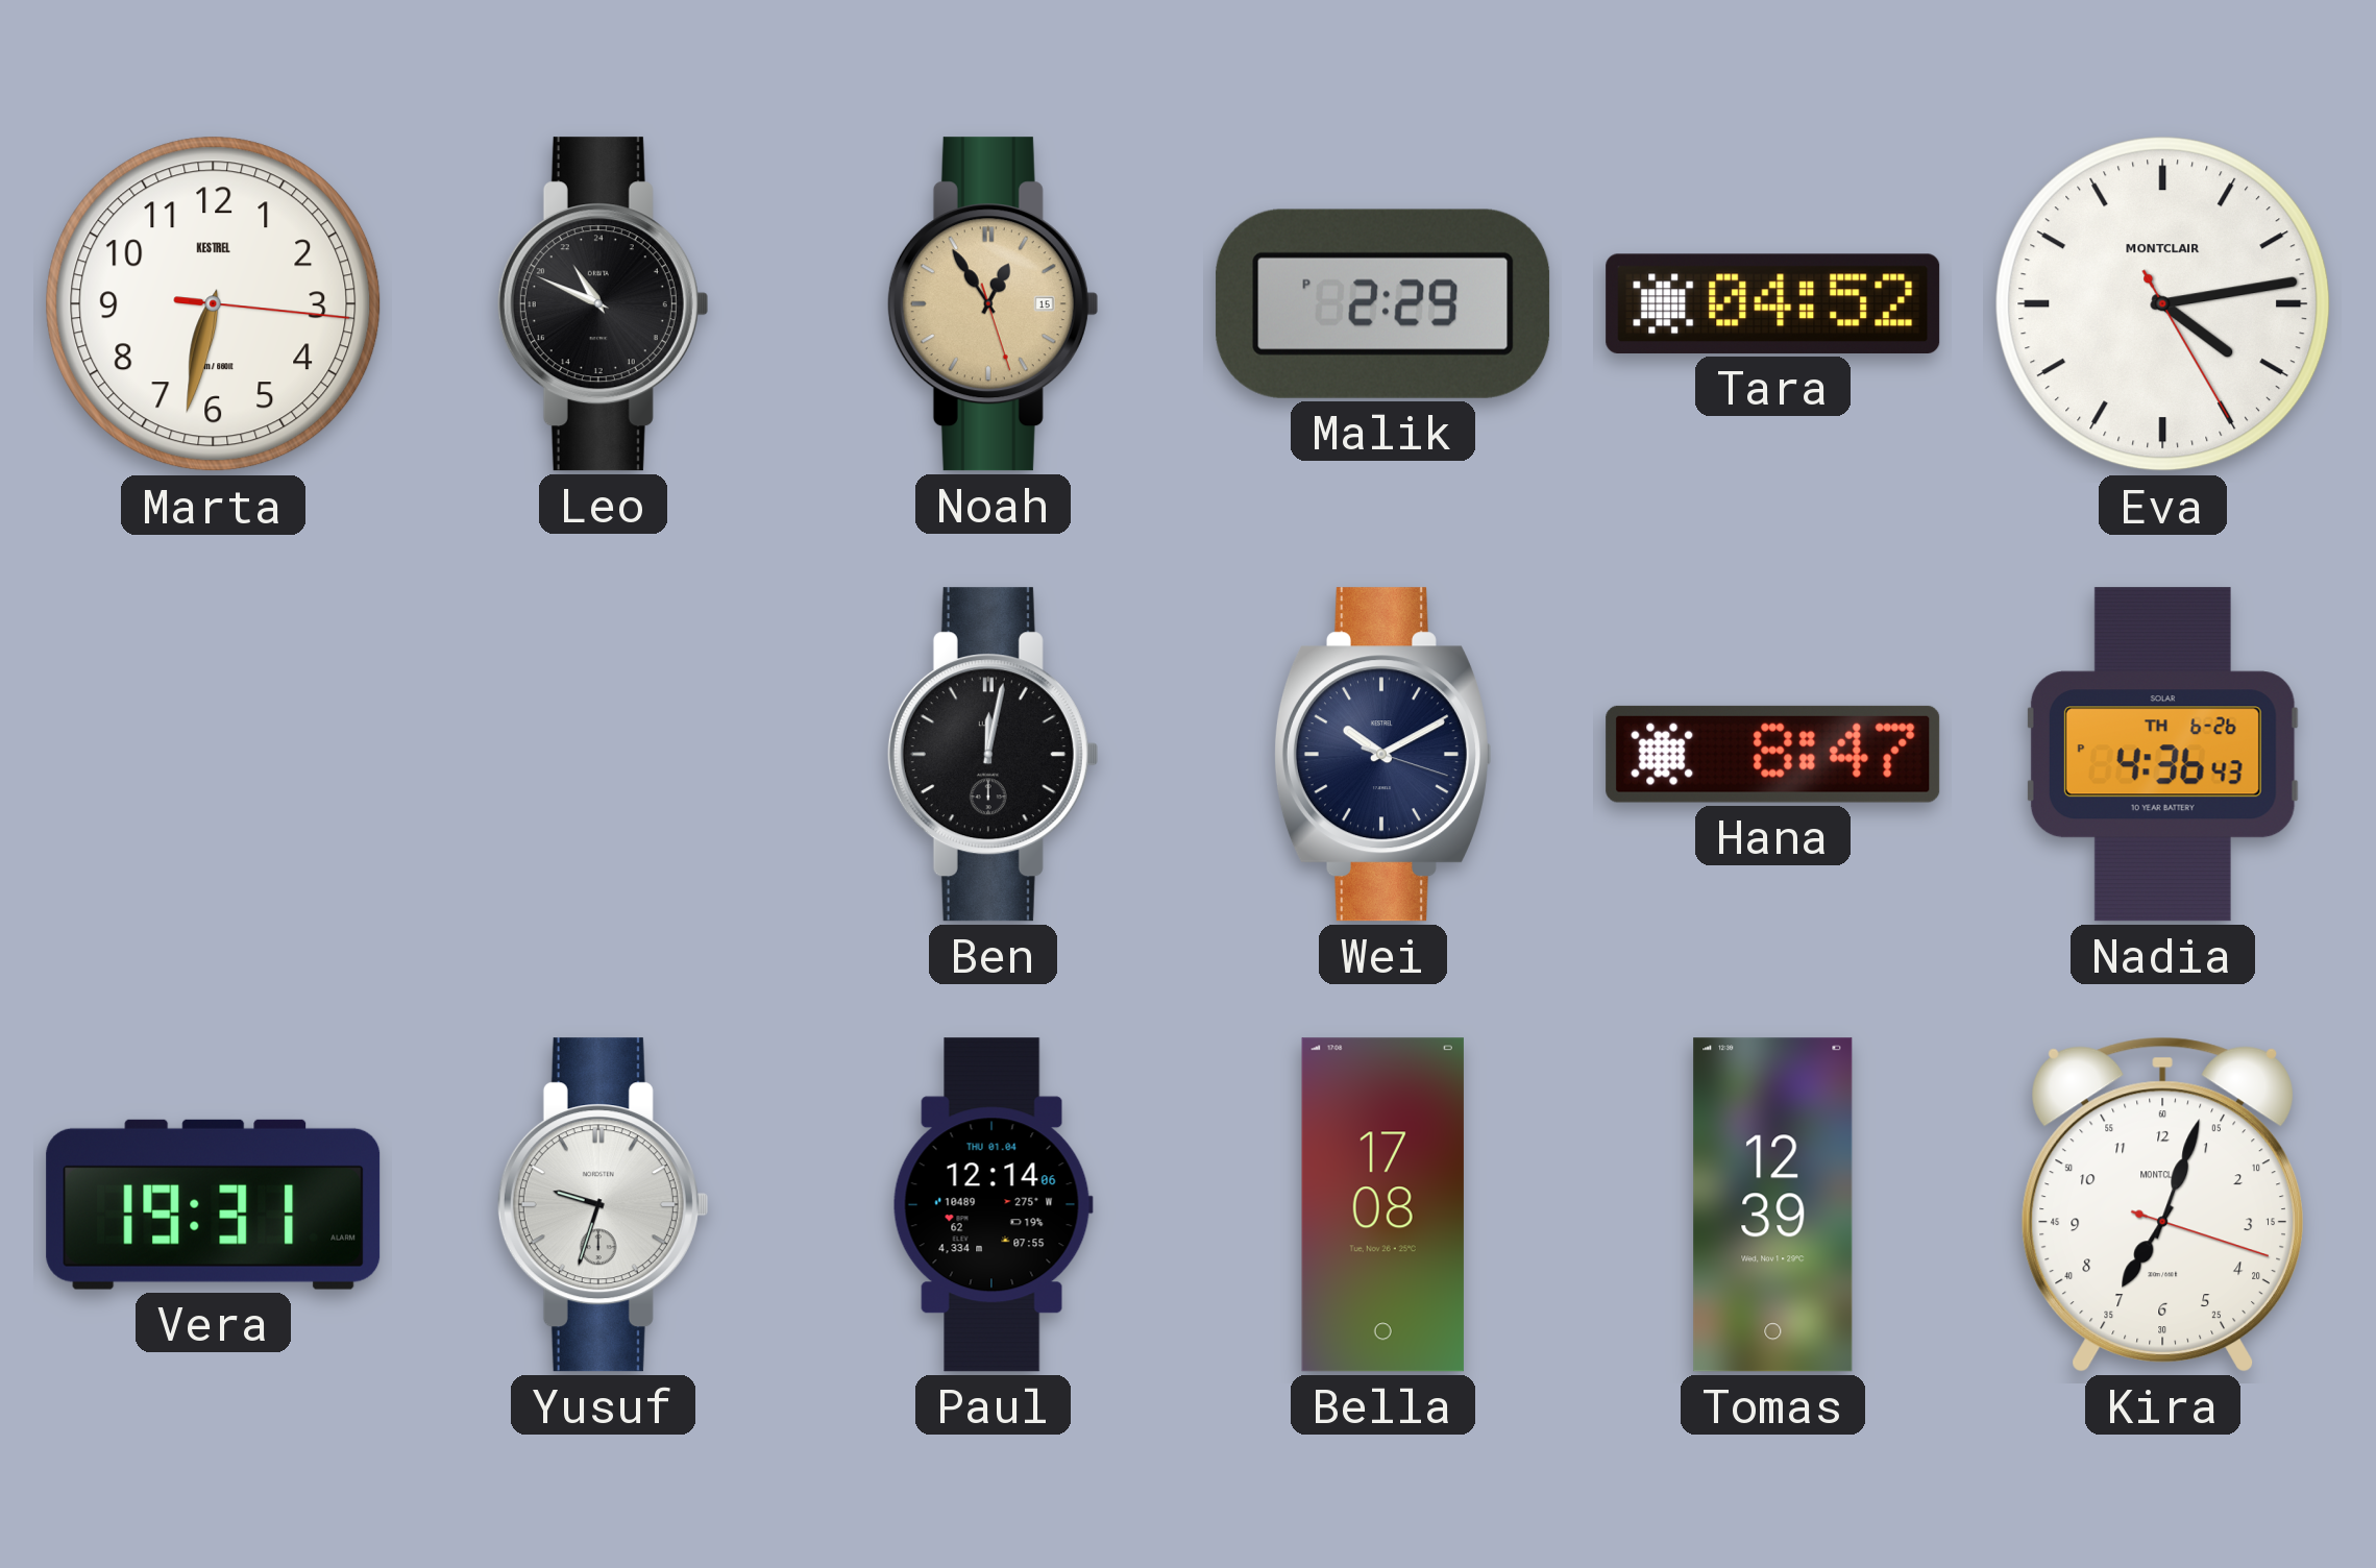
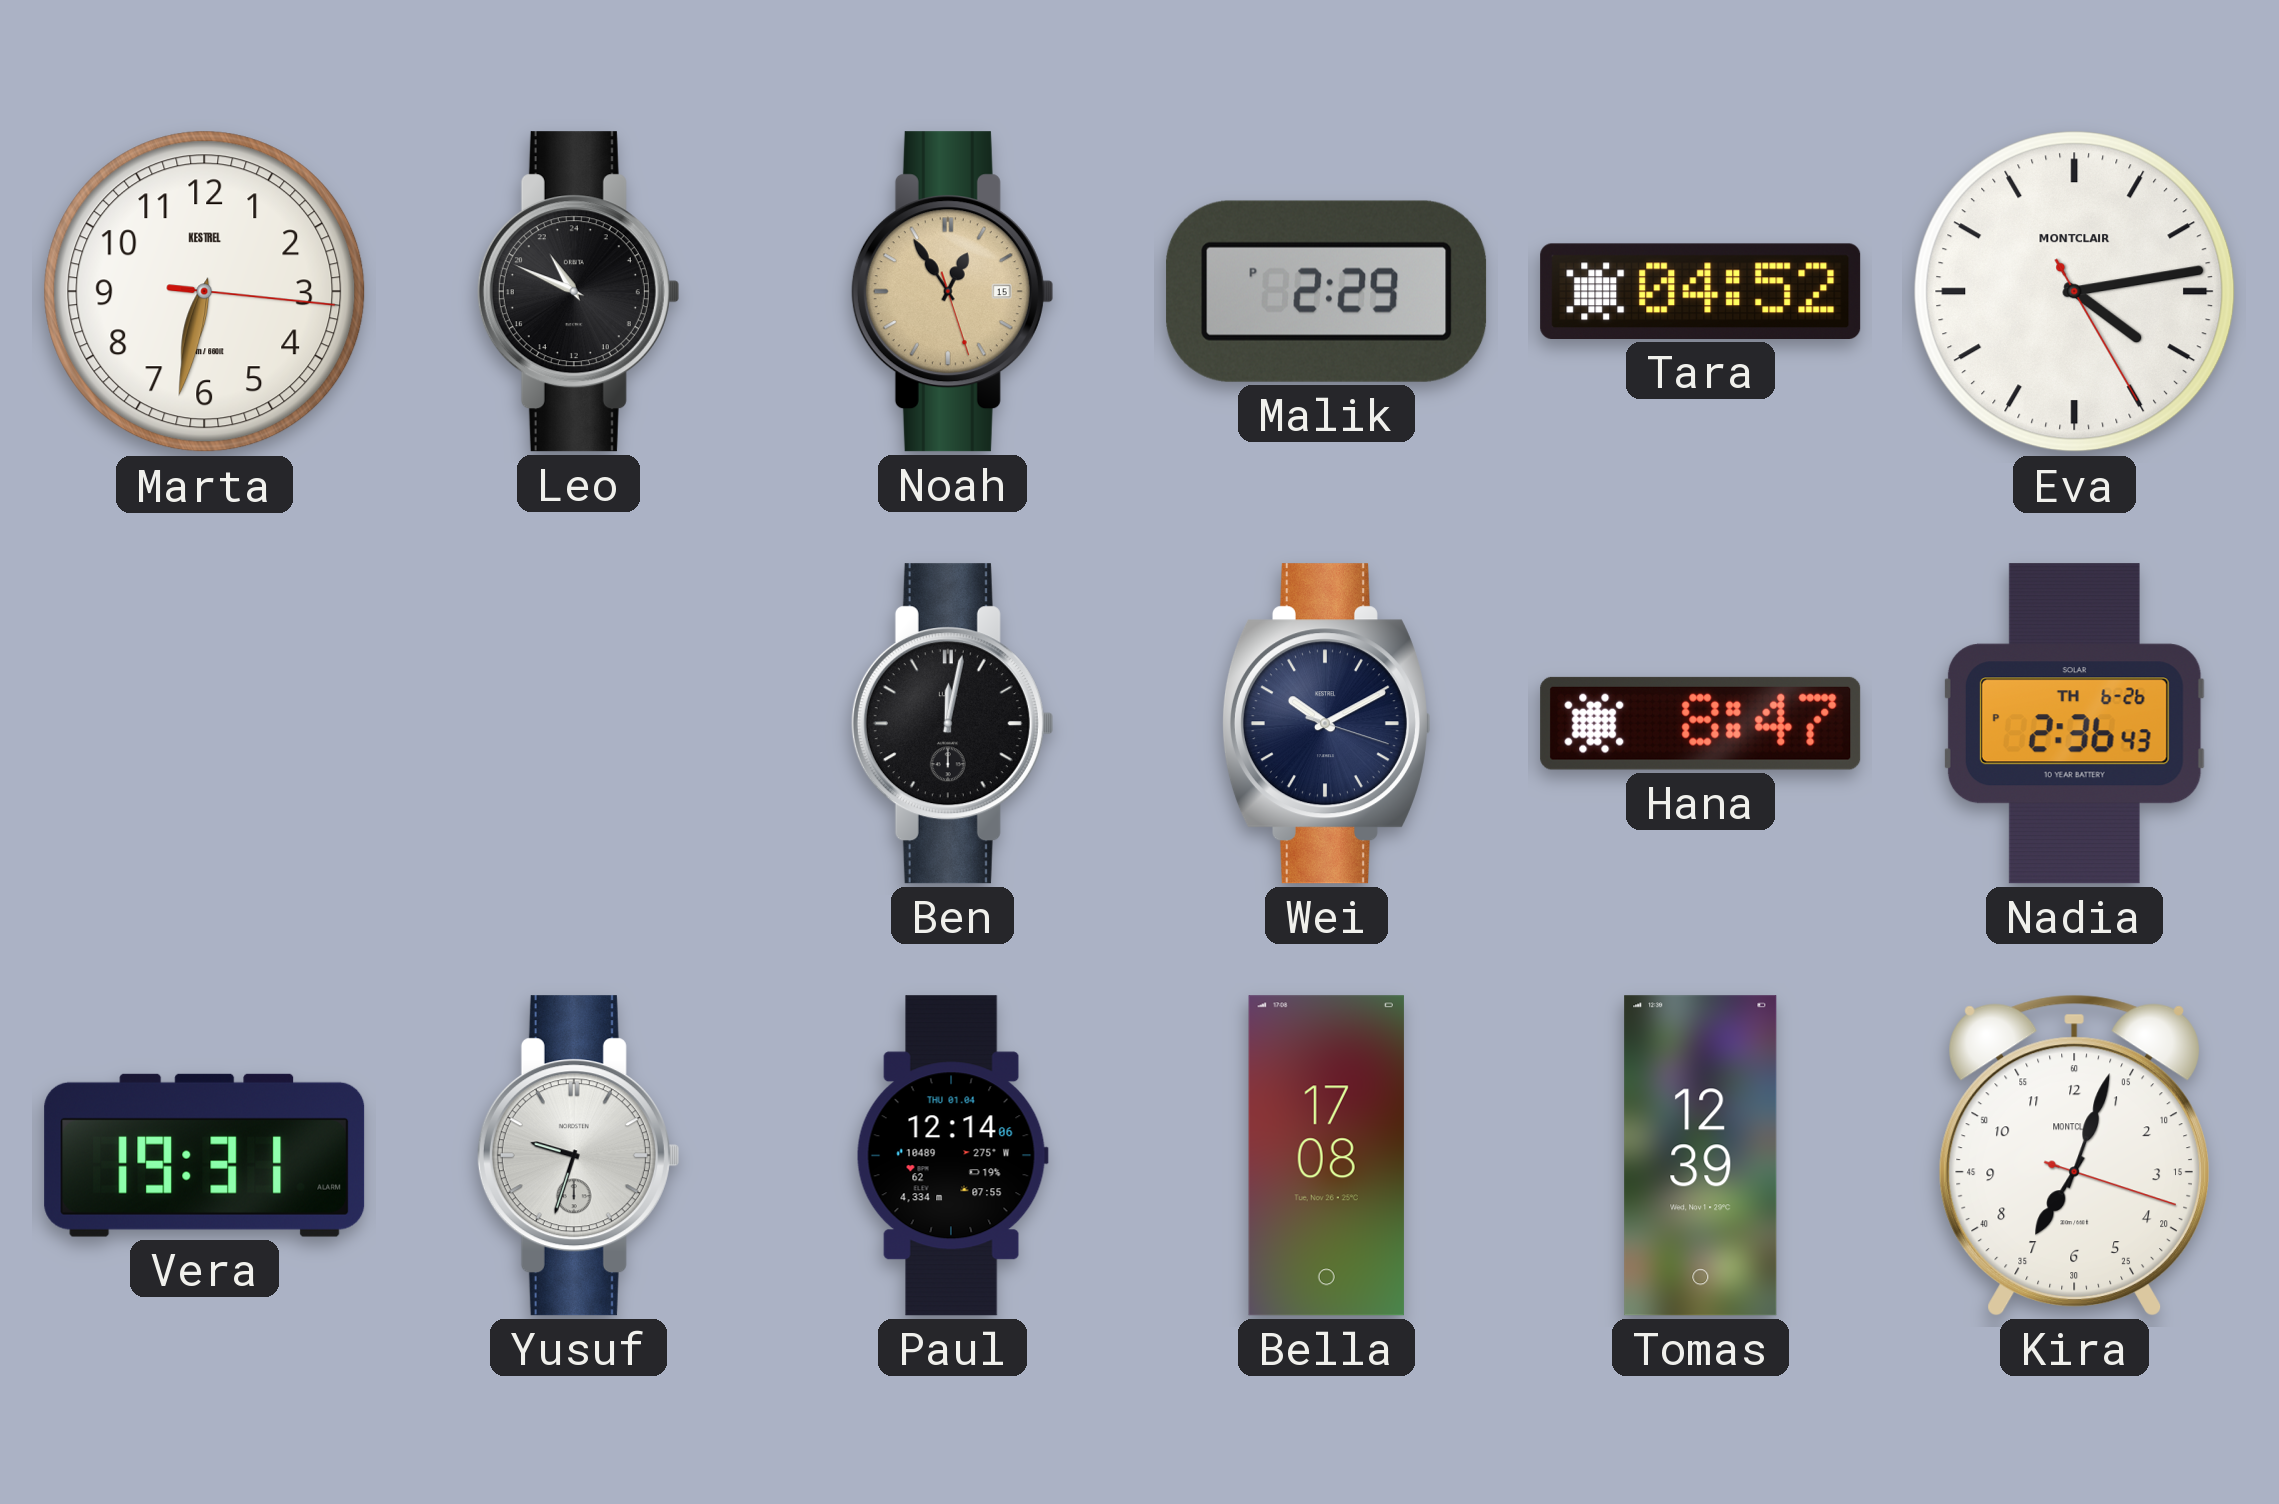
Nadia: 4:36 -> 2:36
